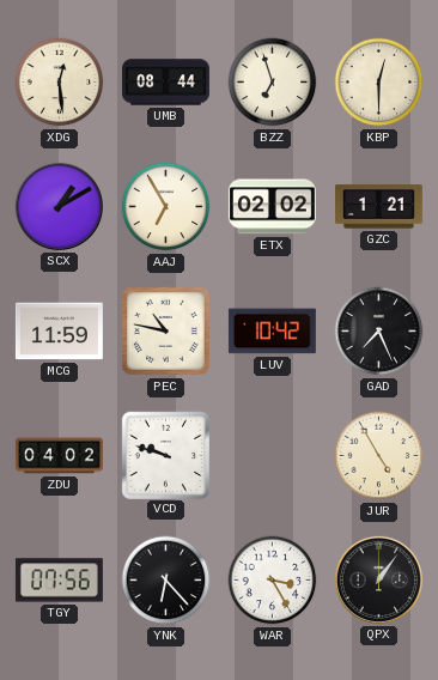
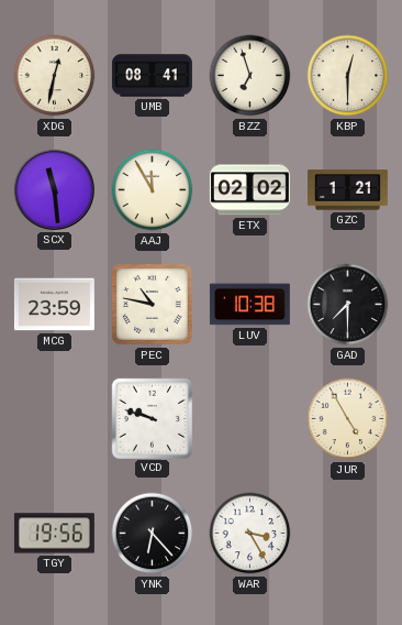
XDG: 12:29 -> 12:32
UMB: 08:44 -> 08:41
SCX: 1:10 -> 11:29
AAJ: 6:55 -> 11:55
MCG: 11:59 -> 23:59
LUV: 10:42 -> 10:38
GAD: 7:26 -> 7:30
ZDU: 04:02 -> none
TGY: 07:56 -> 19:56
QPX: 1:06 -> none
